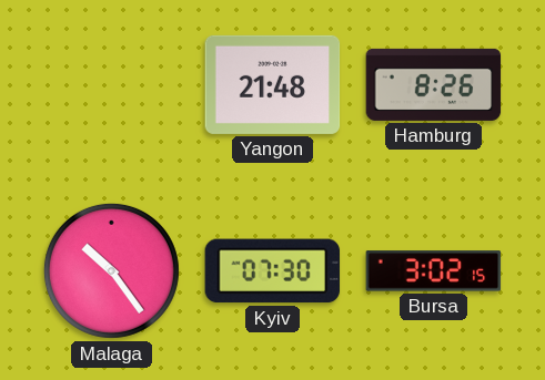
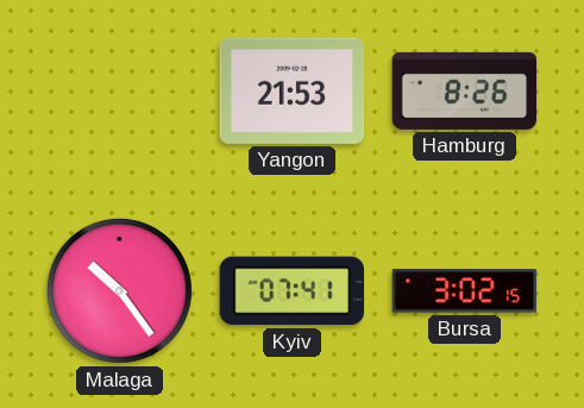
Yangon: 21:48 -> 21:53
Kyiv: 07:30 -> 07:41
